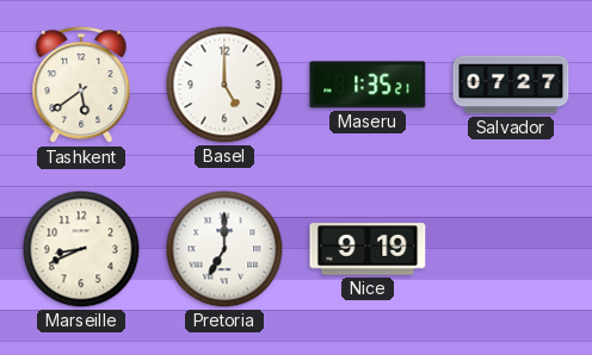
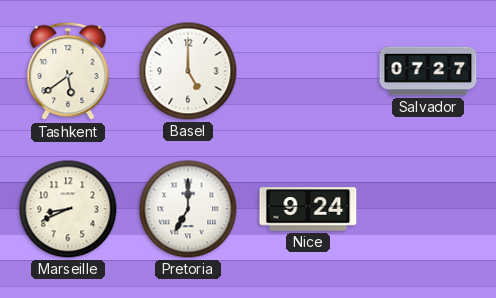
Maseru: 1:35 -> none
Nice: 9:19 -> 9:24
